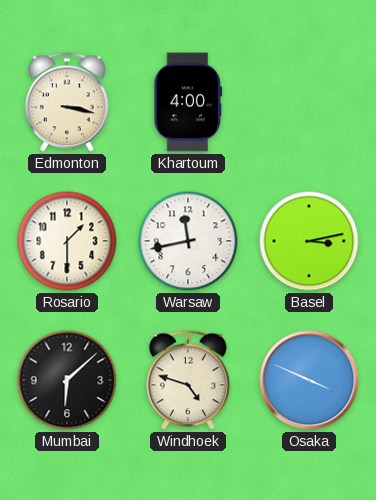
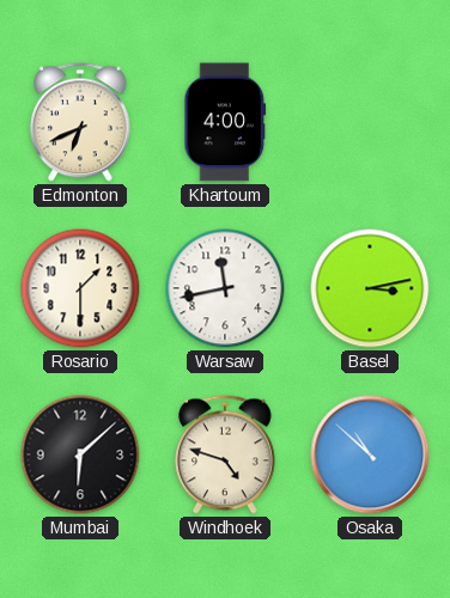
Edmonton: 3:17 -> 6:41
Osaka: 3:49 -> 10:52
